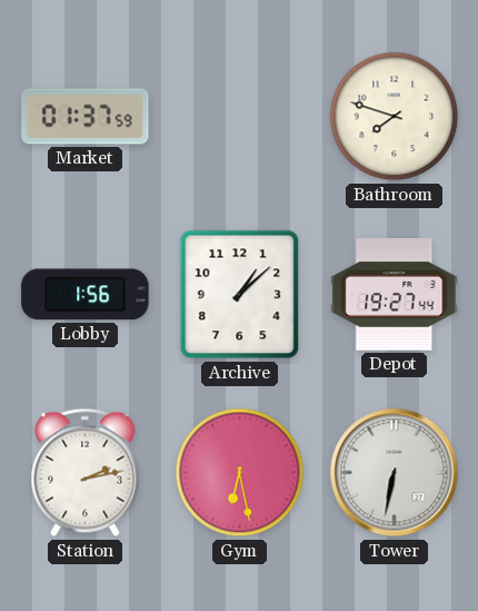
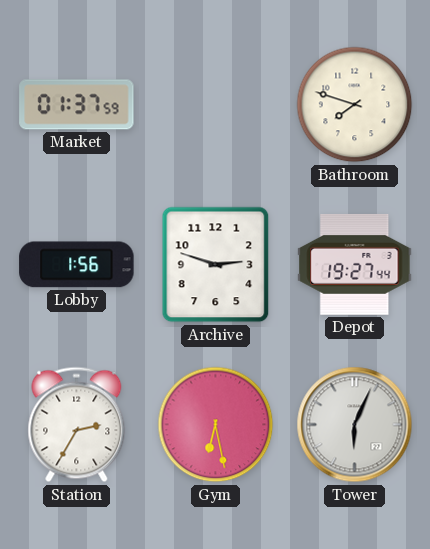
Archive: 1:08 -> 2:48
Station: 2:13 -> 2:35
Tower: 6:32 -> 6:04
